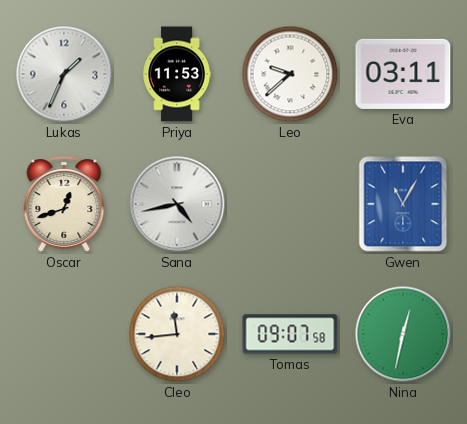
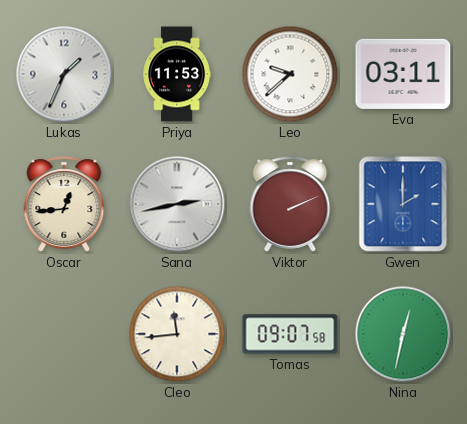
Oscar: 12:42 -> 12:44
Sana: 4:43 -> 2:43
Viktor: none -> 2:11
Gwen: 11:05 -> 2:00
